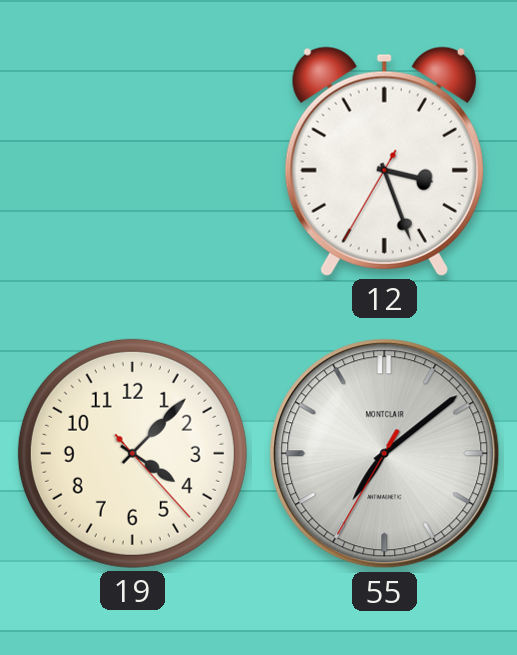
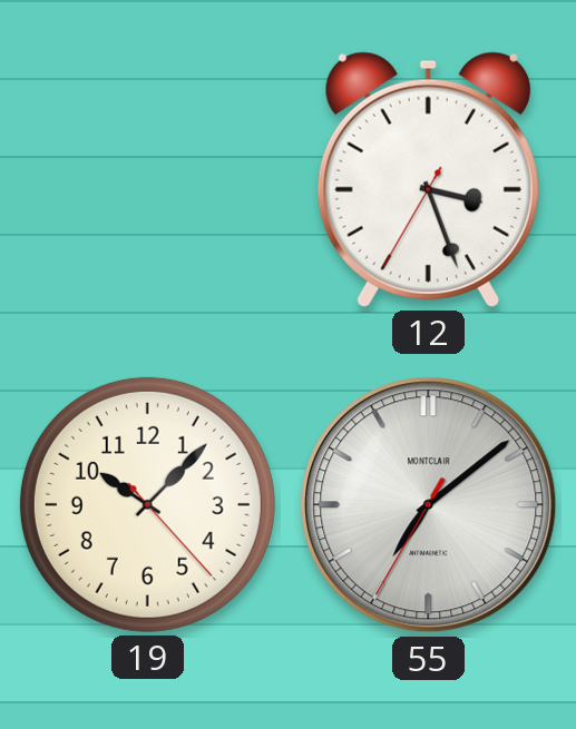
19: 4:07 -> 10:07
